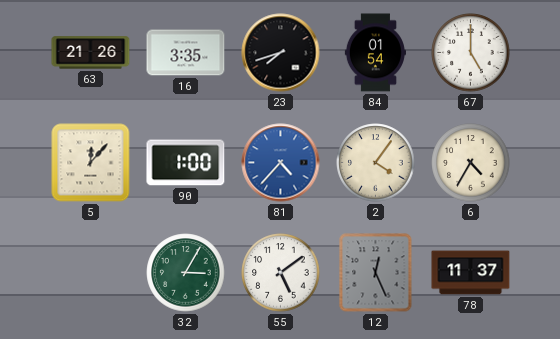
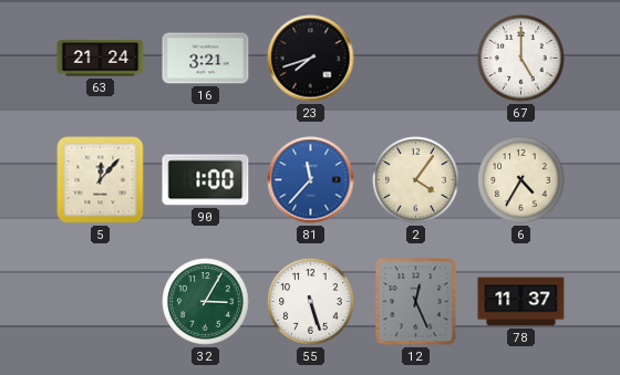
63: 21:26 -> 21:24
16: 3:35 -> 3:21
84: 01:54 -> none
81: 4:37 -> 11:37
55: 5:09 -> 5:27
